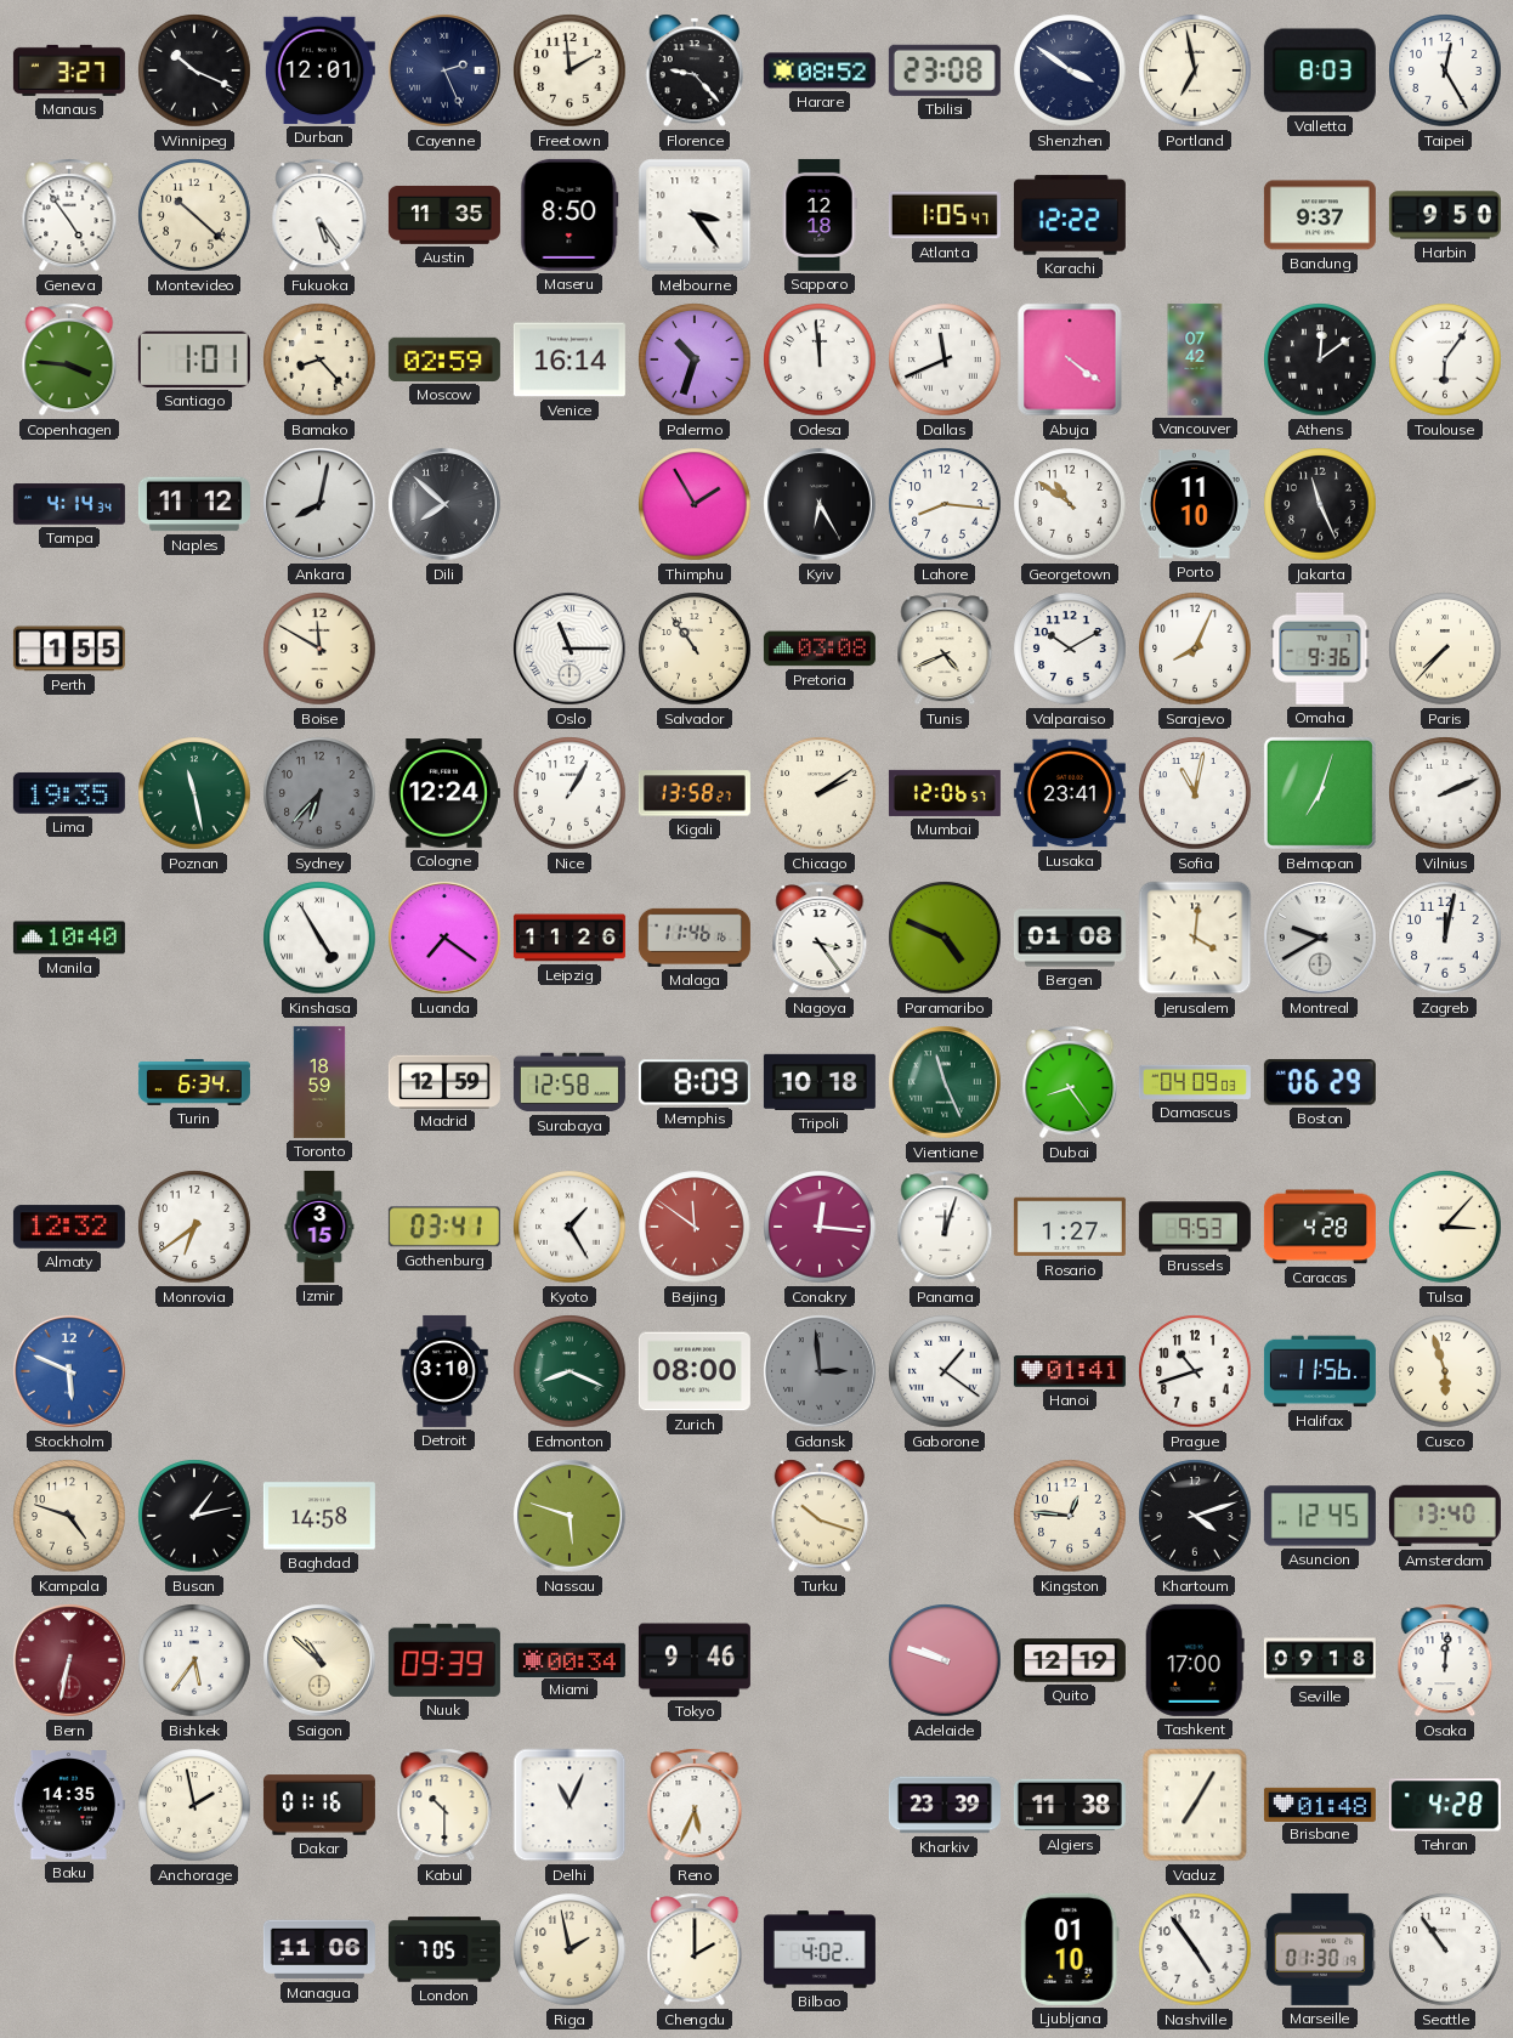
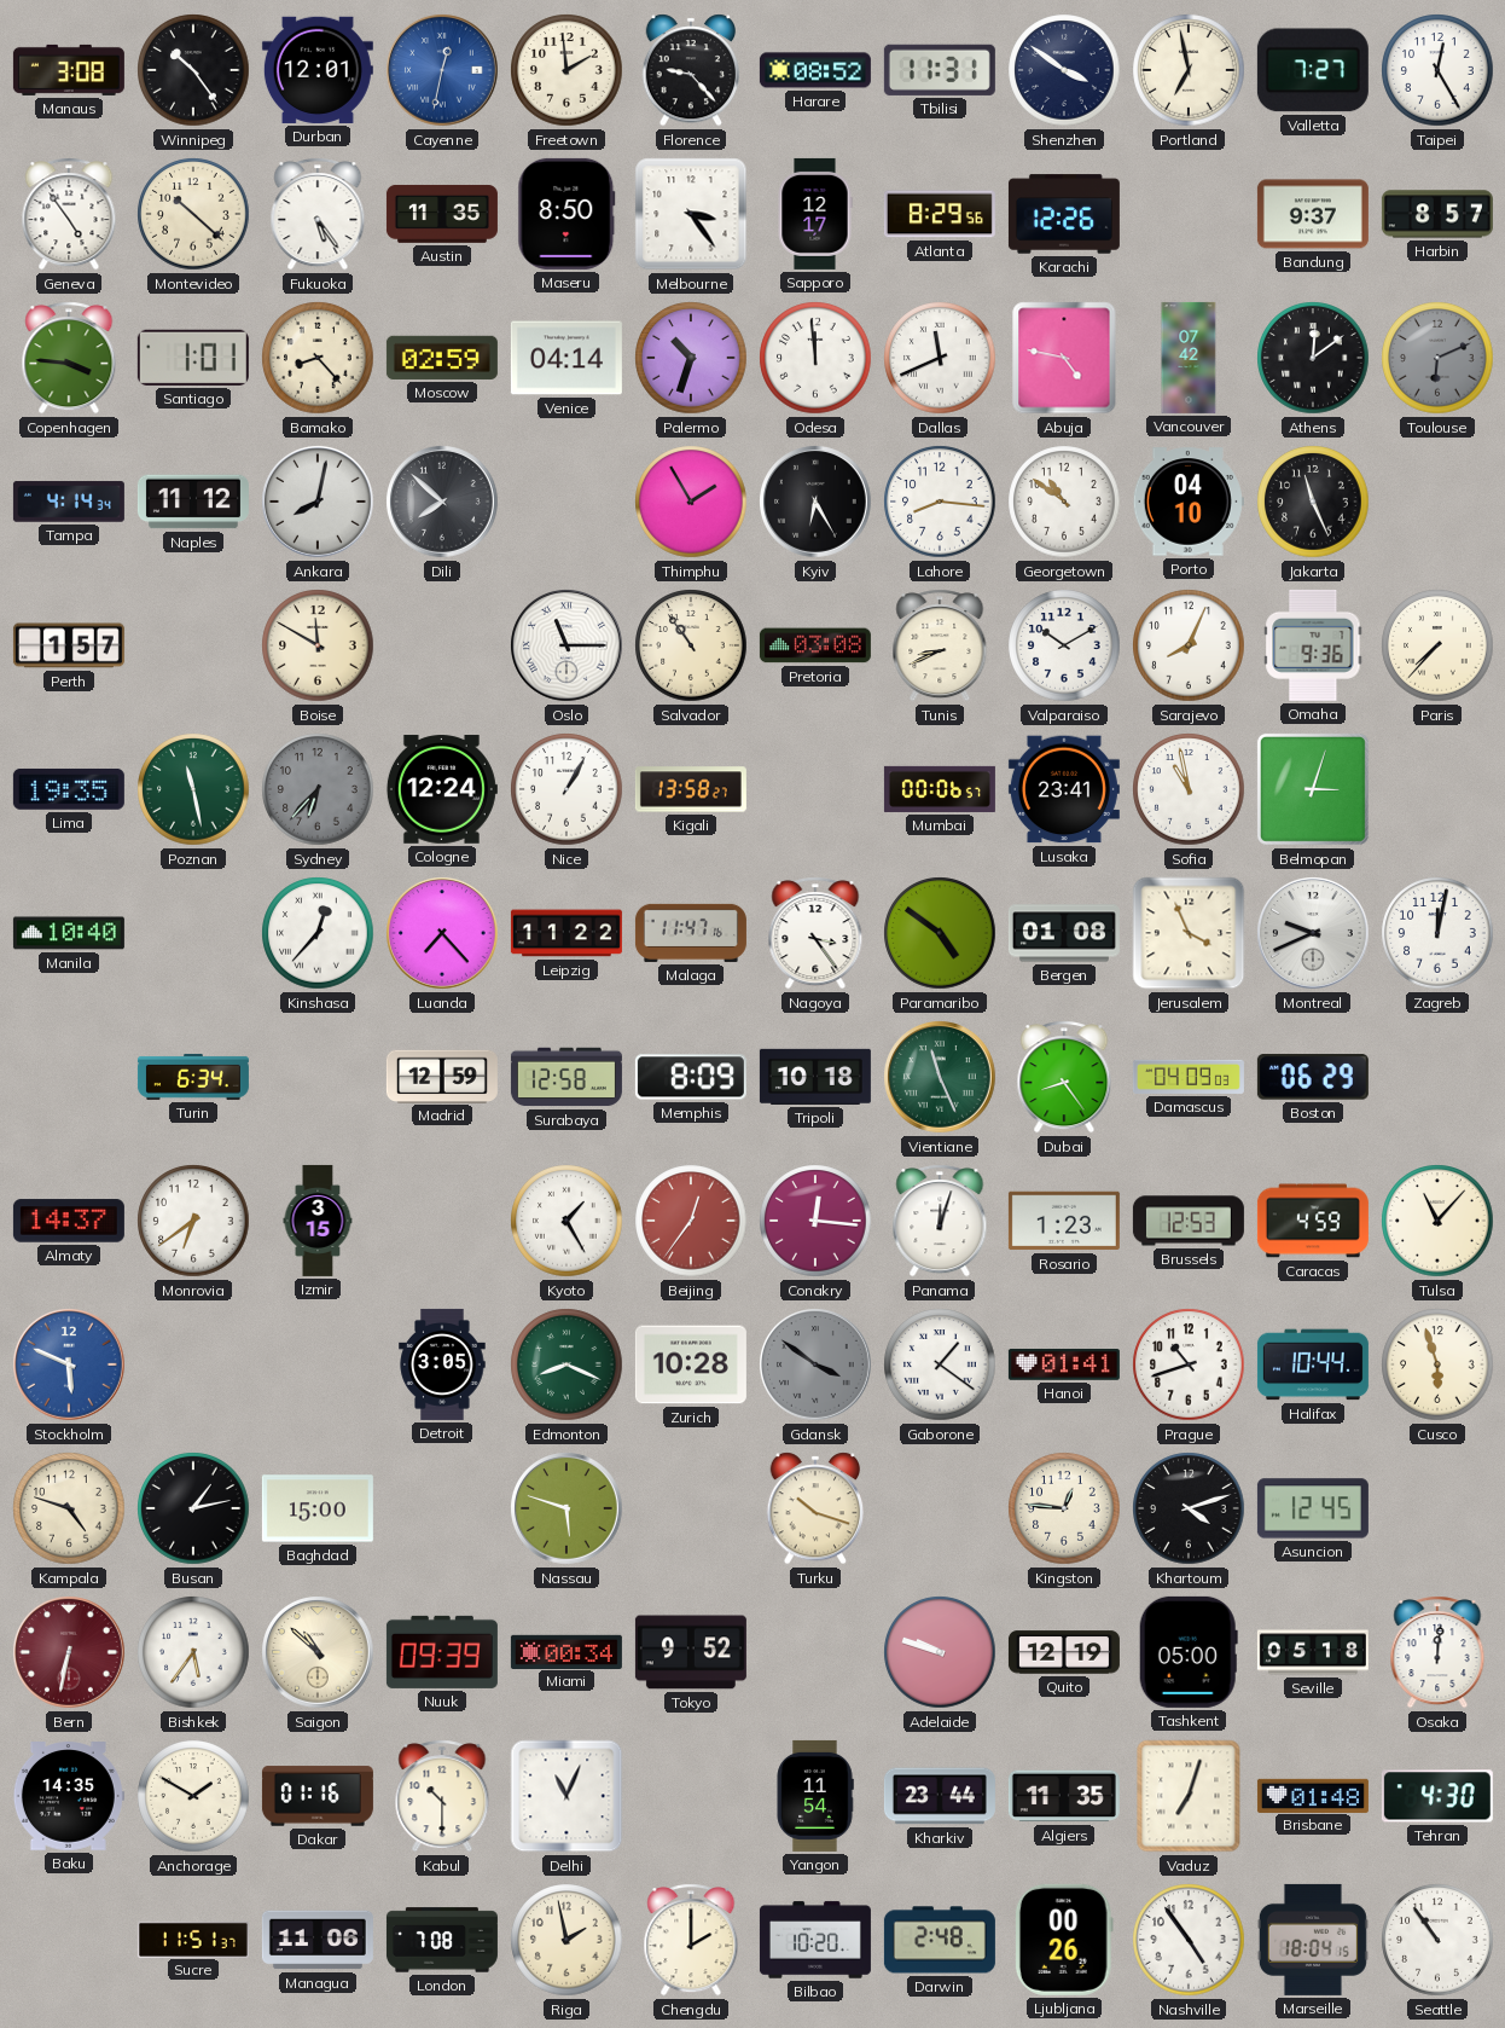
Manaus: 3:27 -> 3:08
Winnipeg: 10:19 -> 10:24
Cayenne: 2:26 -> 12:32
Cayenne dial: navy -> blue
Tbilisi: 23:08 -> 11:31
Valletta: 8:03 -> 7:27
Sapporo: 12:18 -> 12:17
Atlanta: 1:05 -> 8:29
Karachi: 12:22 -> 12:26
Harbin: 9:50 -> 8:57
Venice: 16:14 -> 04:14
Abuja: 4:21 -> 4:47
Toulouse: 6:06 -> 6:11
Toulouse dial: white -> grey
Porto: 11:10 -> 04:10
Perth: 1:55 -> 1:57
Tunis: 4:41 -> 8:41
Chicago: 2:09 -> none
Mumbai: 12:06 -> 00:06
Sofia: 11:02 -> 10:58
Belmopan: 7:03 -> 3:03
Vilnius: 2:11 -> none
Kinshasa: 4:55 -> 12:37
Luanda: 7:21 -> 7:23
Leipzig: 11:26 -> 11:22
Malaga: 11:46 -> 11:47
Paramaribo: 4:49 -> 4:51
Jerusalem: 4:01 -> 3:56
Montreal: 9:40 -> 9:41
Toronto: 18:59 -> none
Almaty: 12:32 -> 14:37
Gothenburg: 03:41 -> none
Beijing: 11:51 -> 12:36
Rosario: 1:27 -> 1:23
Brussels: 9:53 -> 12:53
Caracas: 4:28 -> 4:59
Tulsa: 3:07 -> 11:07
Detroit: 3:10 -> 3:05
Zurich: 08:00 -> 10:28
Gdansk: 2:59 -> 3:51
Halifax: 11:56 -> 10:44
Baghdad: 14:58 -> 15:00
Amsterdam: 13:40 -> none
Tokyo: 9:46 -> 9:52
Tashkent: 17:00 -> 05:00
Seville: 09:18 -> 05:18
Anchorage: 1:58 -> 1:50
Reno: 5:34 -> none
Yangon: none -> 11:54
Kharkiv: 23:39 -> 23:44
Algiers: 11:38 -> 11:35
Vaduz: 7:05 -> 7:03
Tehran: 4:28 -> 4:30
Sucre: none -> 11:51
London: 7:05 -> 7:08
Bilbao: 4:02 -> 10:20
Darwin: none -> 2:48
Ljubljana: 01:10 -> 00:26
Marseille: 01:30 -> 18:04
